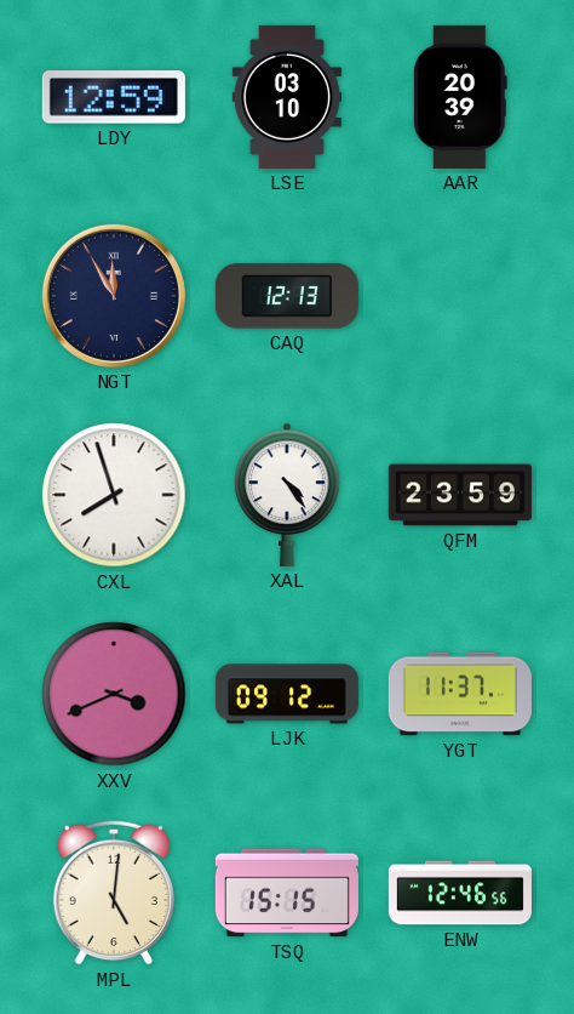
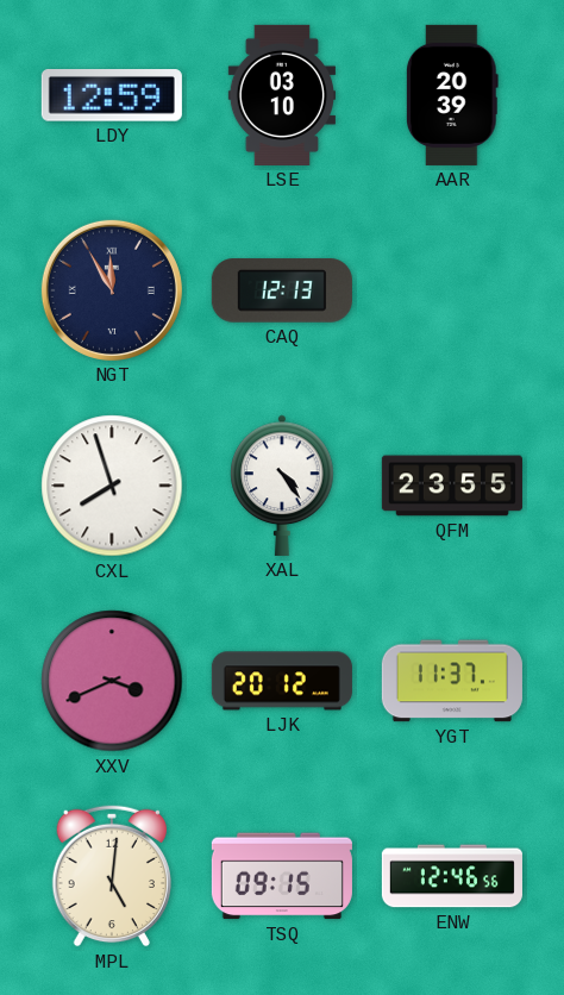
QFM: 23:59 -> 23:55
LJK: 09:12 -> 20:12
TSQ: 15:15 -> 09:15
